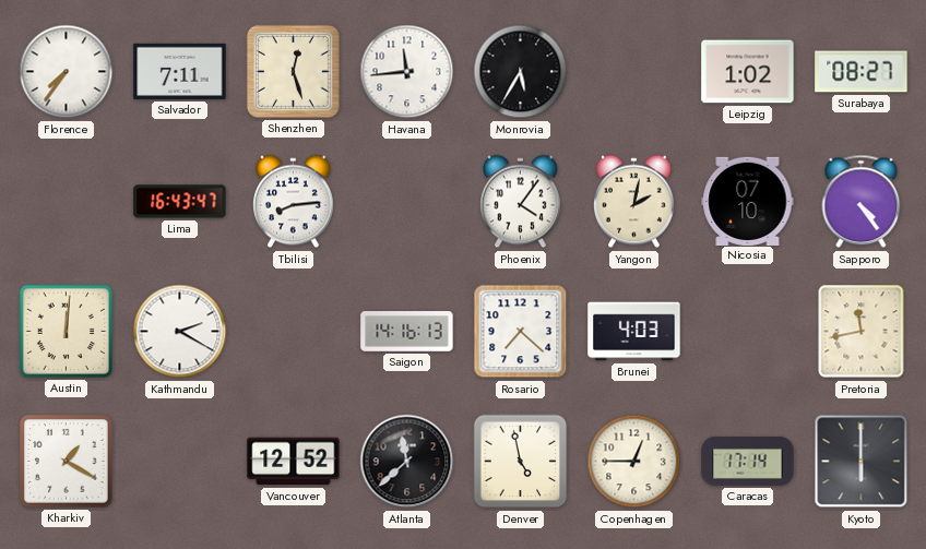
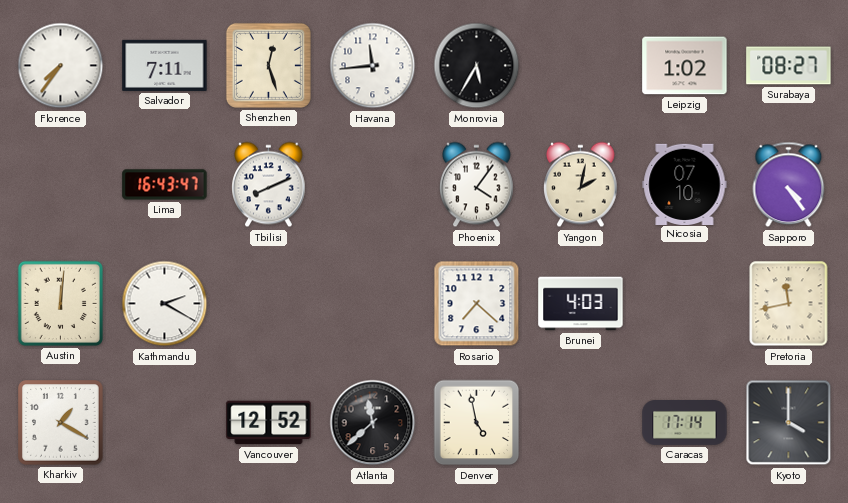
Tbilisi: 8:14 -> 8:11
Saigon: 14:16 -> none
Copenhagen: 12:45 -> none
Kyoto: 6:00 -> 4:00
